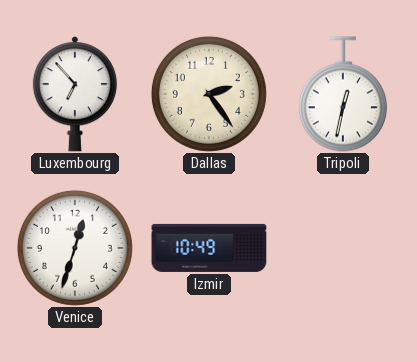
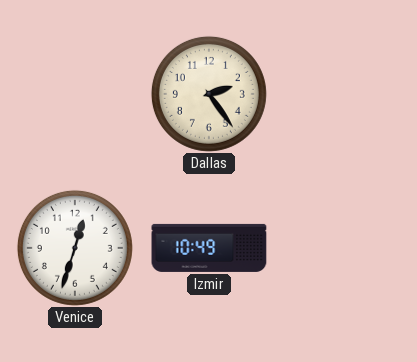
Luxembourg: 6:53 -> none
Tripoli: 12:32 -> none
